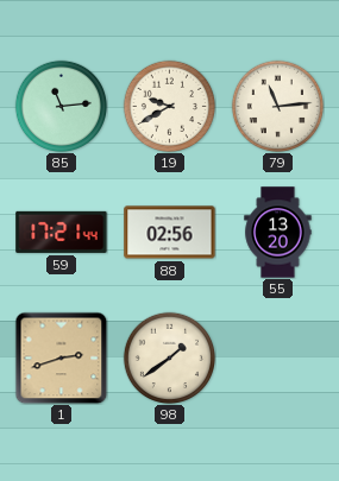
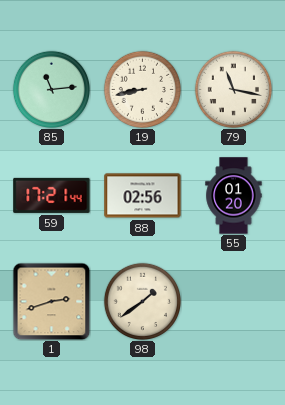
19: 9:40 -> 8:43
79: 11:14 -> 11:17
55: 13:20 -> 01:20
